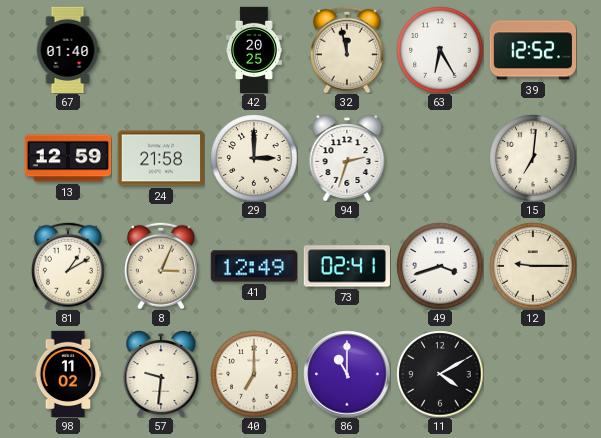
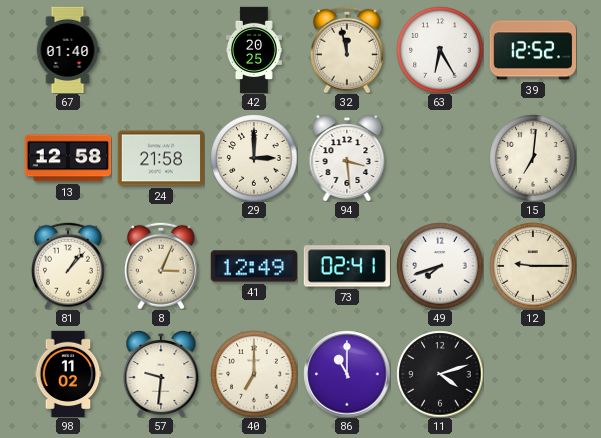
13: 12:59 -> 12:58
94: 2:33 -> 3:29
81: 1:10 -> 1:07
49: 3:42 -> 7:42
11: 4:10 -> 4:12
